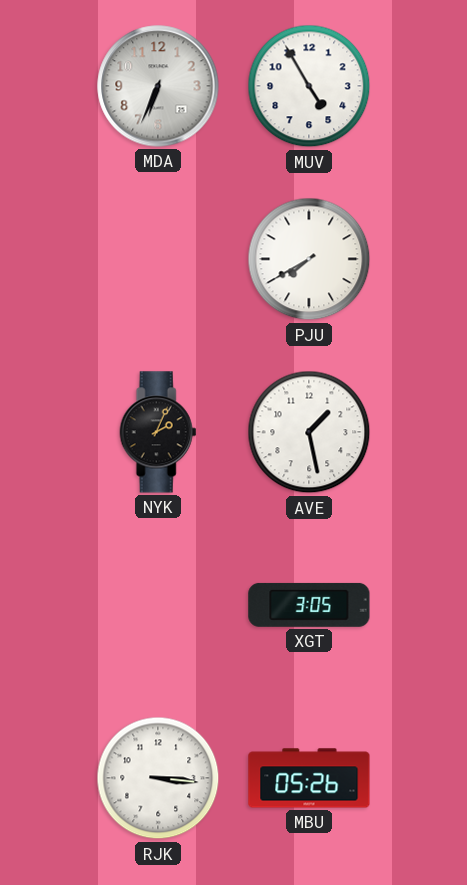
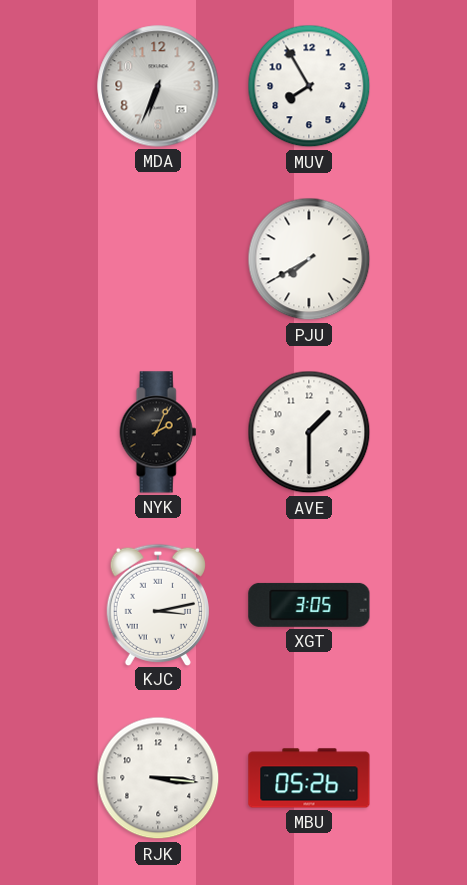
MUV: 4:55 -> 7:55
AVE: 1:28 -> 1:30
KJC: none -> 3:13
